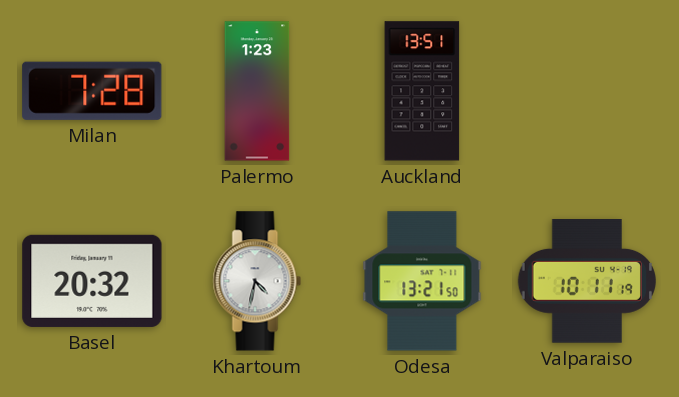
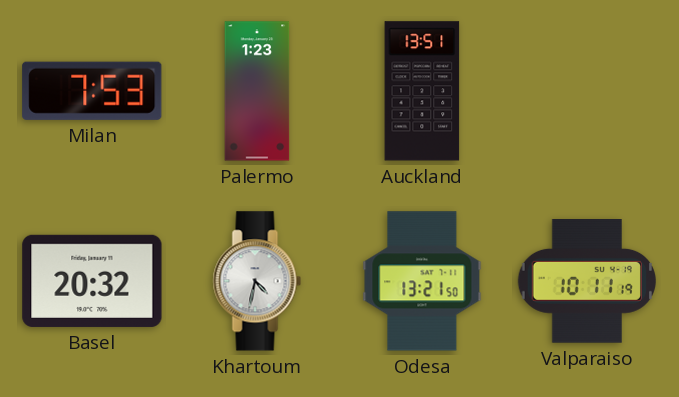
Milan: 7:28 -> 7:53
